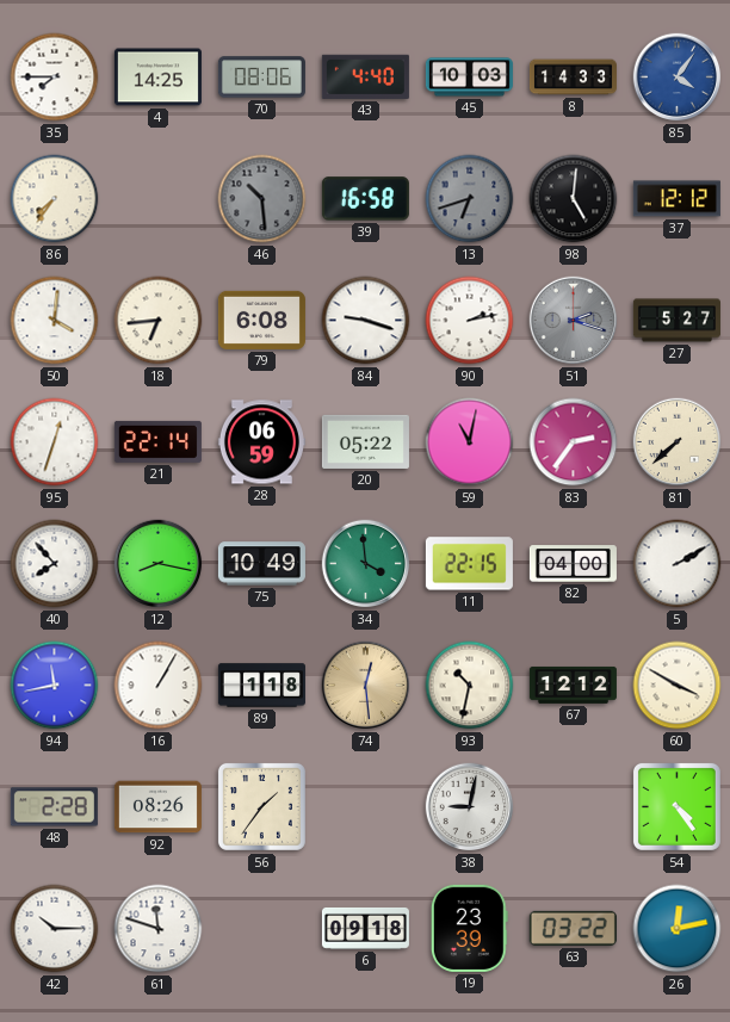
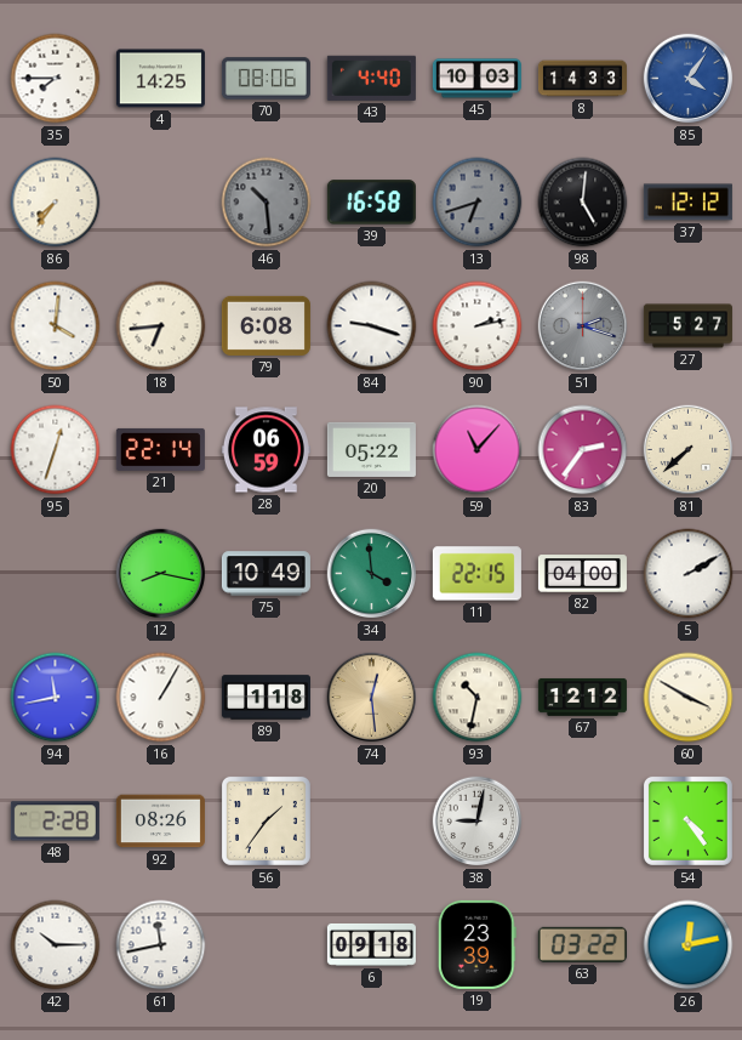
59: 11:02 -> 11:07
40: 7:53 -> none
61: 11:48 -> 11:43
